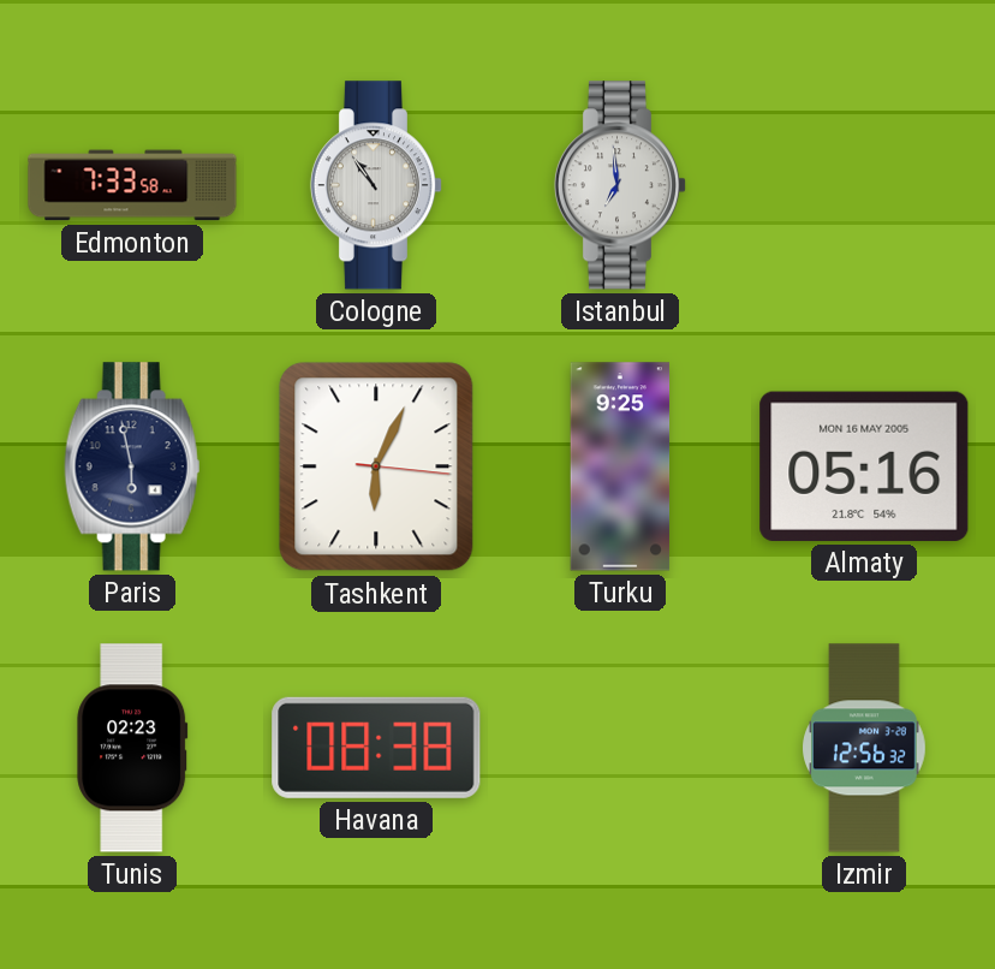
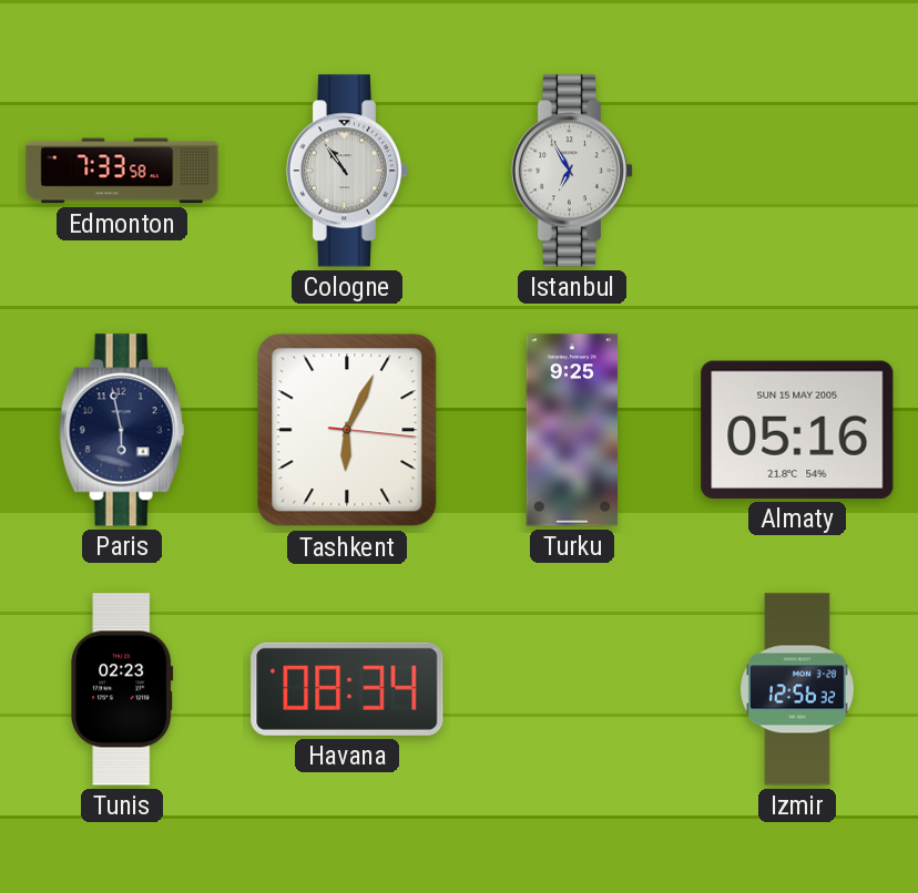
Istanbul: 6:59 -> 6:55
Almaty date: MON 16 MAY 2005 -> SUN 15 MAY 2005
Havana: 08:38 -> 08:34
